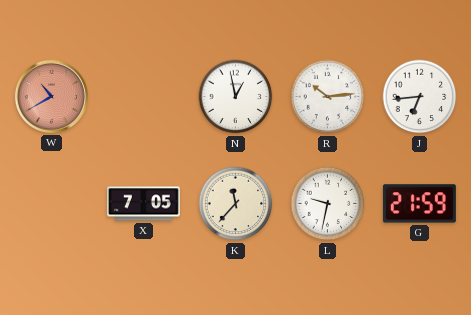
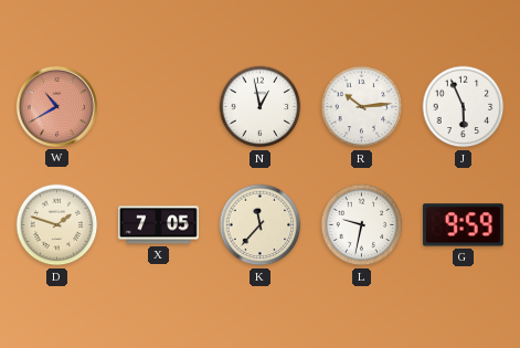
J: 6:44 -> 5:56
D: none -> 1:48
G: 21:59 -> 9:59
